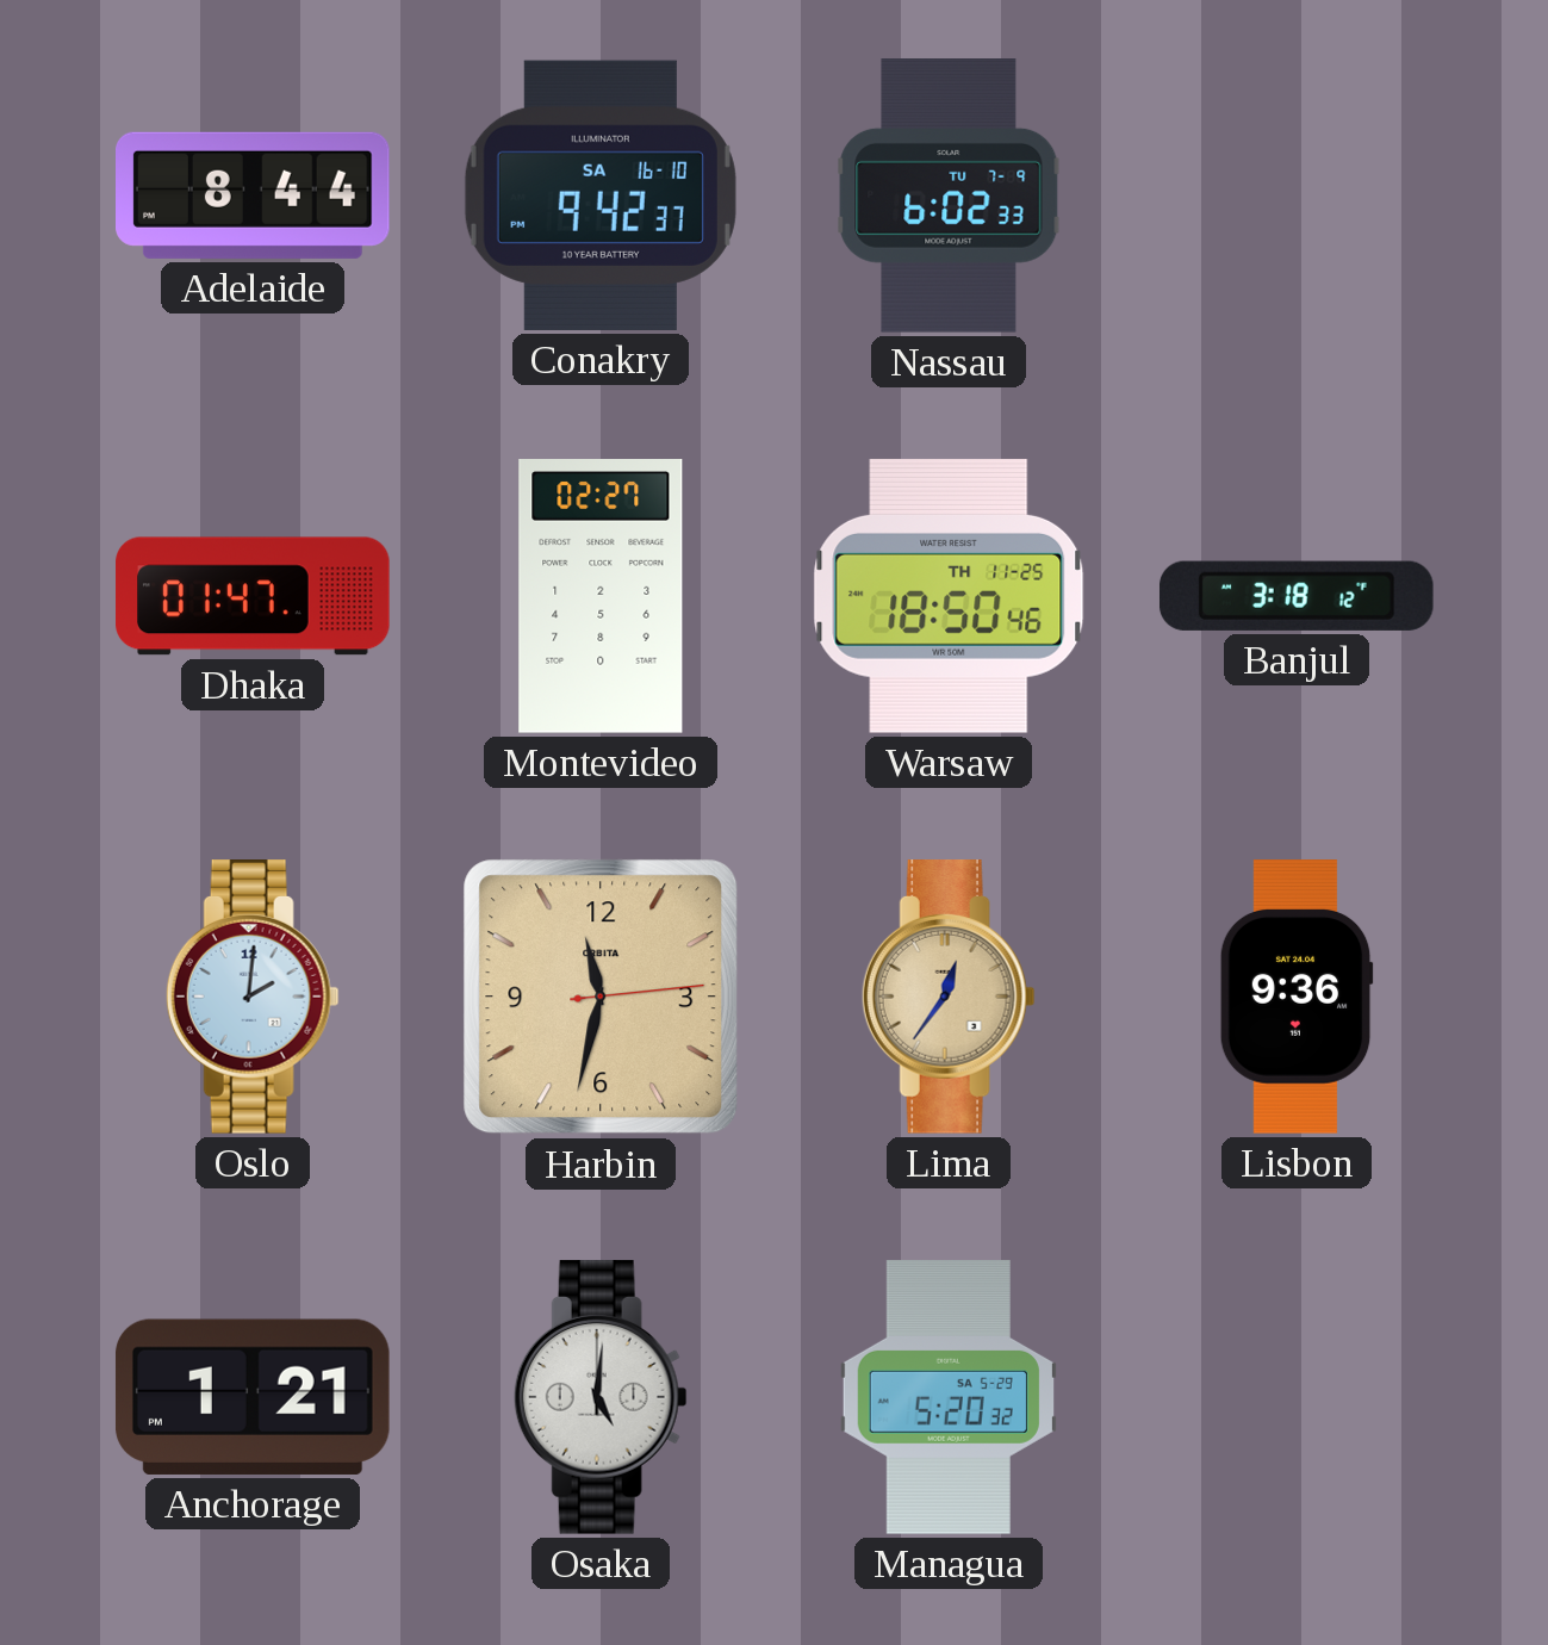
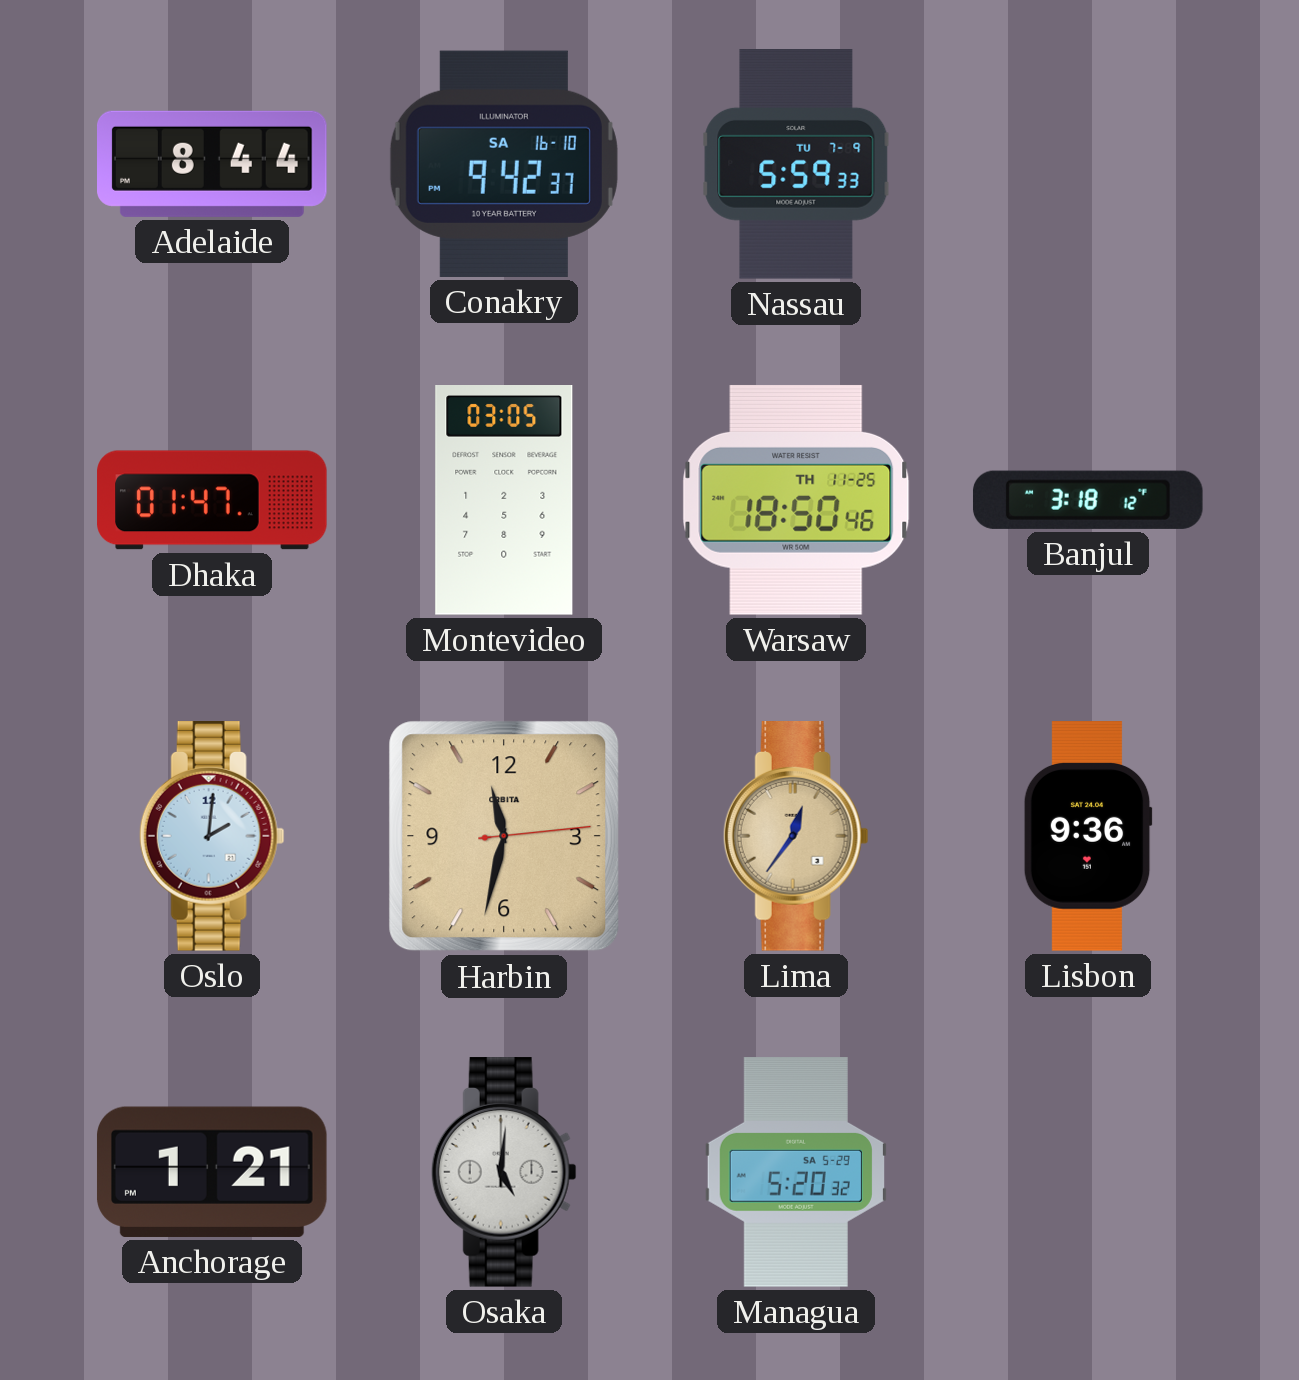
Nassau: 6:02 -> 5:59
Montevideo: 02:27 -> 03:05
